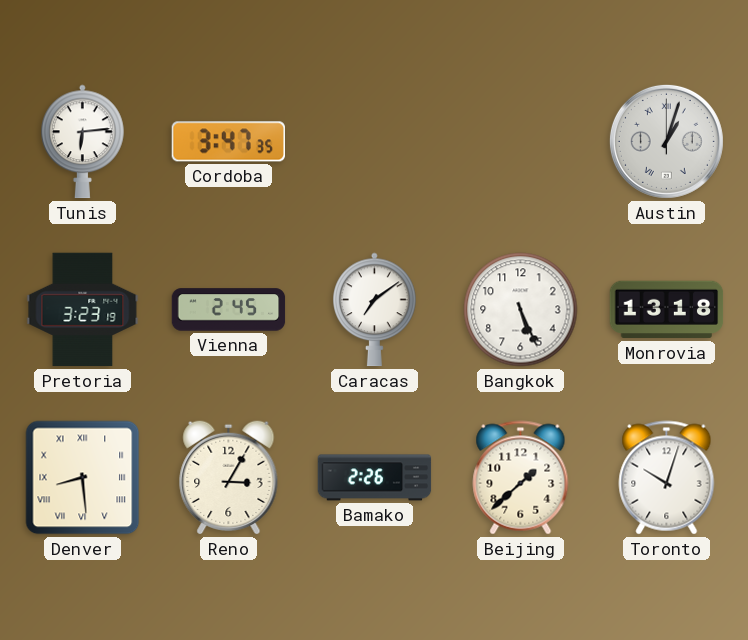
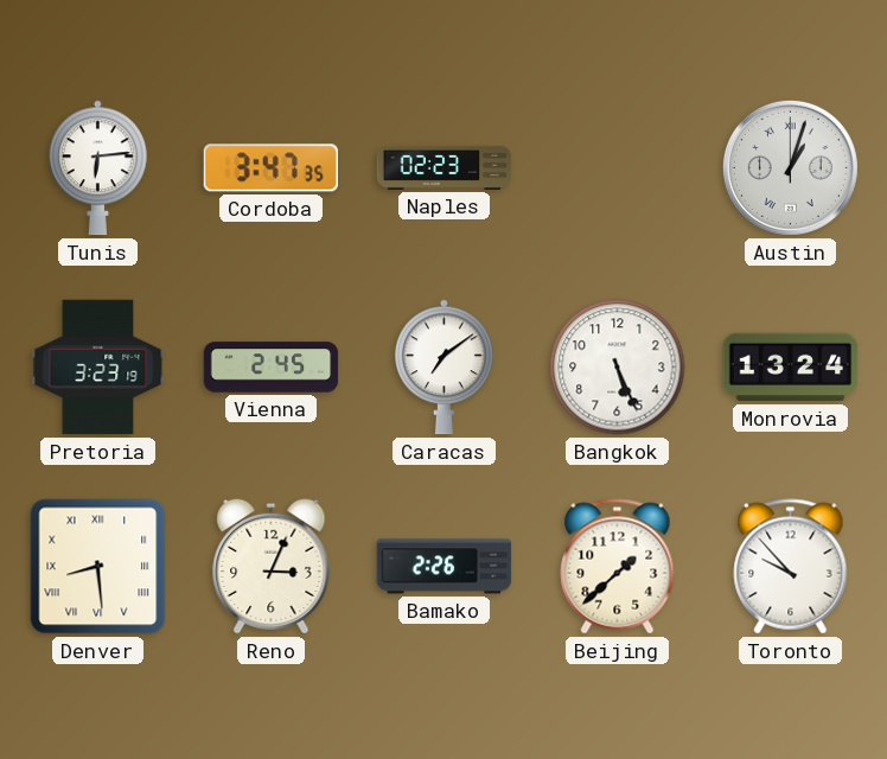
Naples: none -> 02:23
Monrovia: 13:18 -> 13:24
Reno: 3:05 -> 3:04
Toronto: 10:03 -> 9:53
